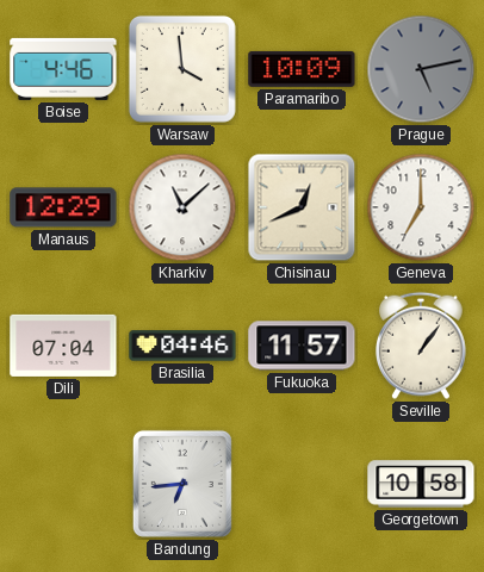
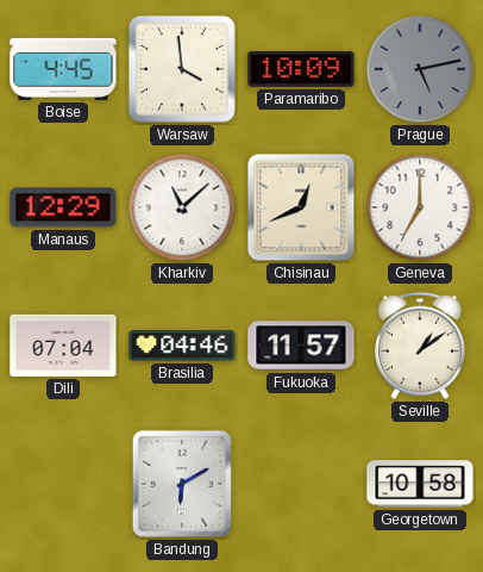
Boise: 4:46 -> 4:45
Seville: 1:06 -> 1:09
Bandung: 6:44 -> 6:10
